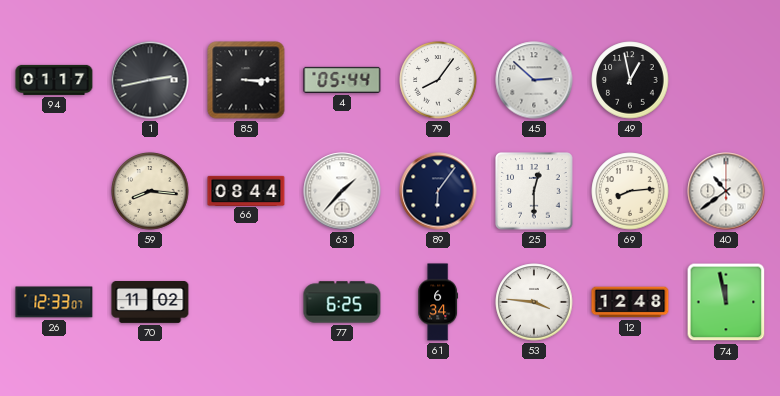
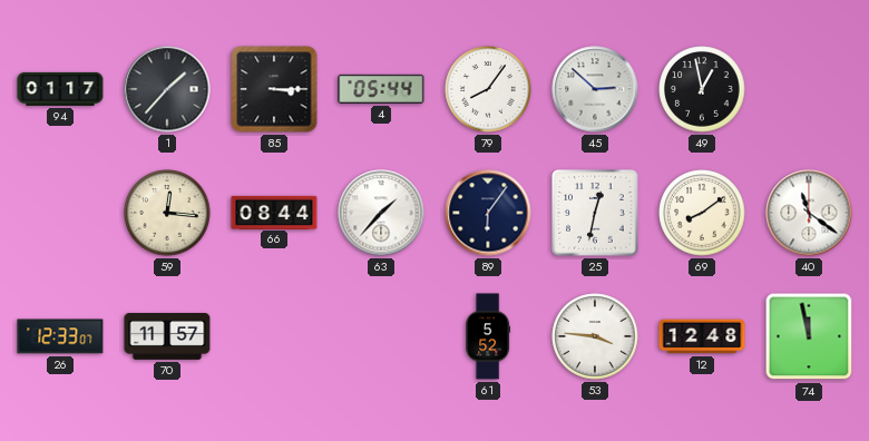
1: 2:43 -> 1:37
59: 8:16 -> 12:16
25: 12:30 -> 12:32
69: 8:14 -> 8:09
40: 10:39 -> 11:21
70: 11:02 -> 11:57
77: 6:25 -> none
61: 6:34 -> 5:52
